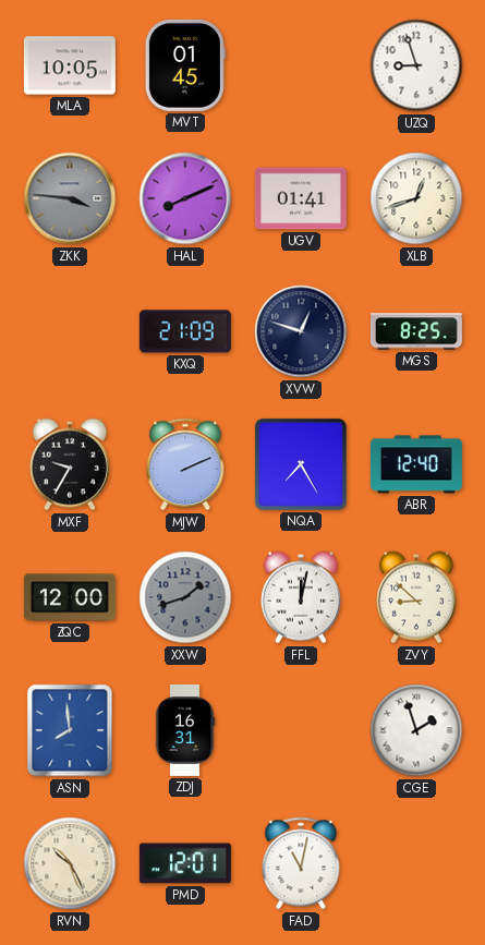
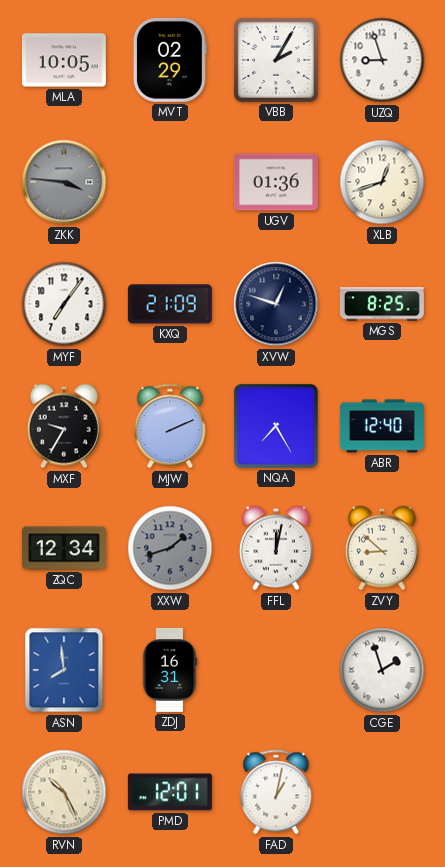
MVT: 01:45 -> 02:29
VBB: none -> 2:05
HAL: 8:11 -> none
UGV: 01:41 -> 01:36
MYF: none -> 7:06
ZQC: 12:00 -> 12:34
FAD: 11:02 -> 1:02
